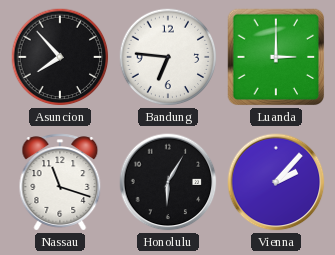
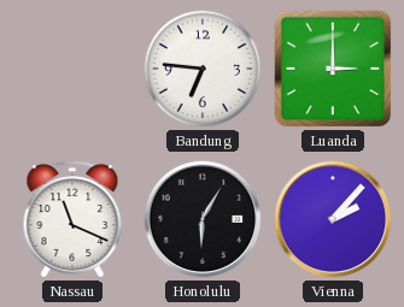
Asuncion: 7:53 -> none
Nassau: 11:18 -> 11:19
